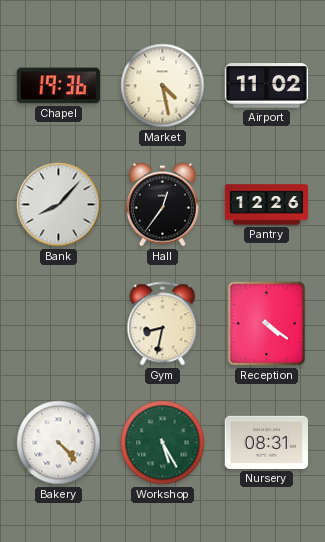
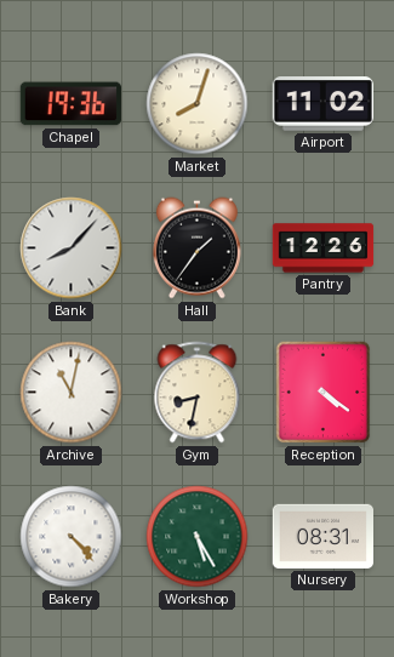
Market: 4:28 -> 8:03
Hall: 12:36 -> 1:36
Archive: none -> 11:02
